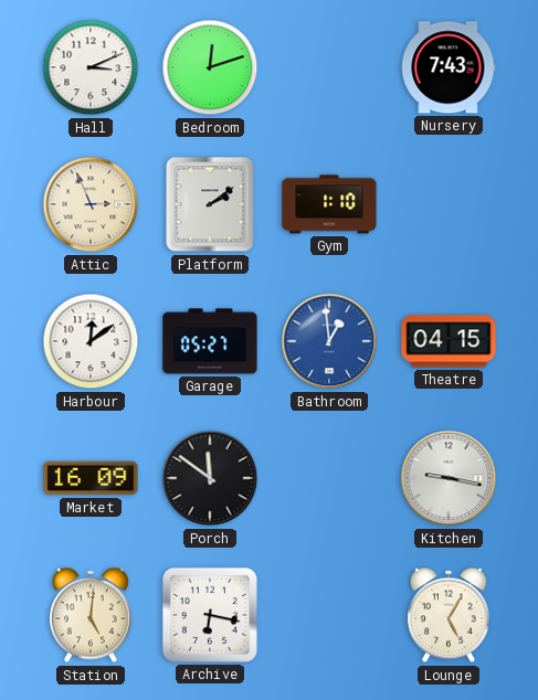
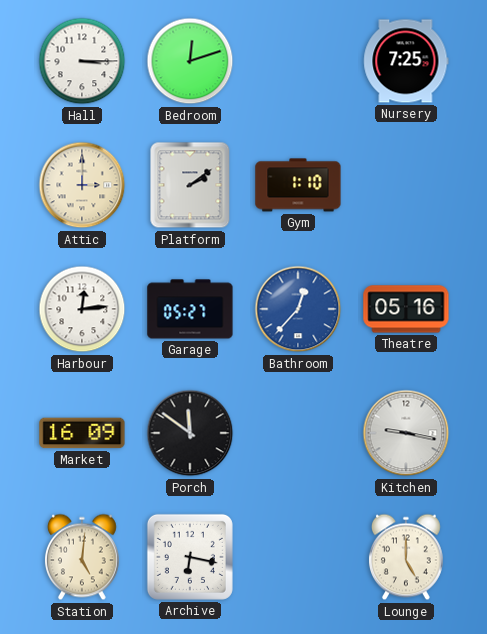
Hall: 3:11 -> 3:15
Nursery: 7:43 -> 7:25
Attic: 2:56 -> 3:00
Harbour: 12:09 -> 12:14
Bathroom: 12:59 -> 12:37
Theatre: 04:15 -> 05:16
Lounge: 5:05 -> 5:00
